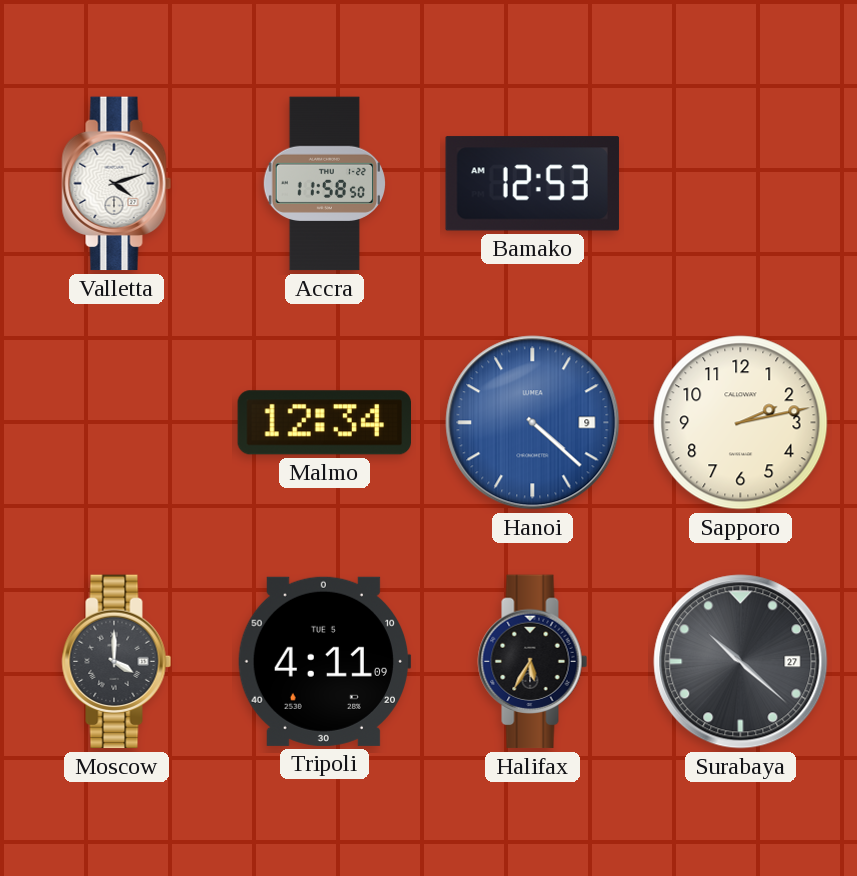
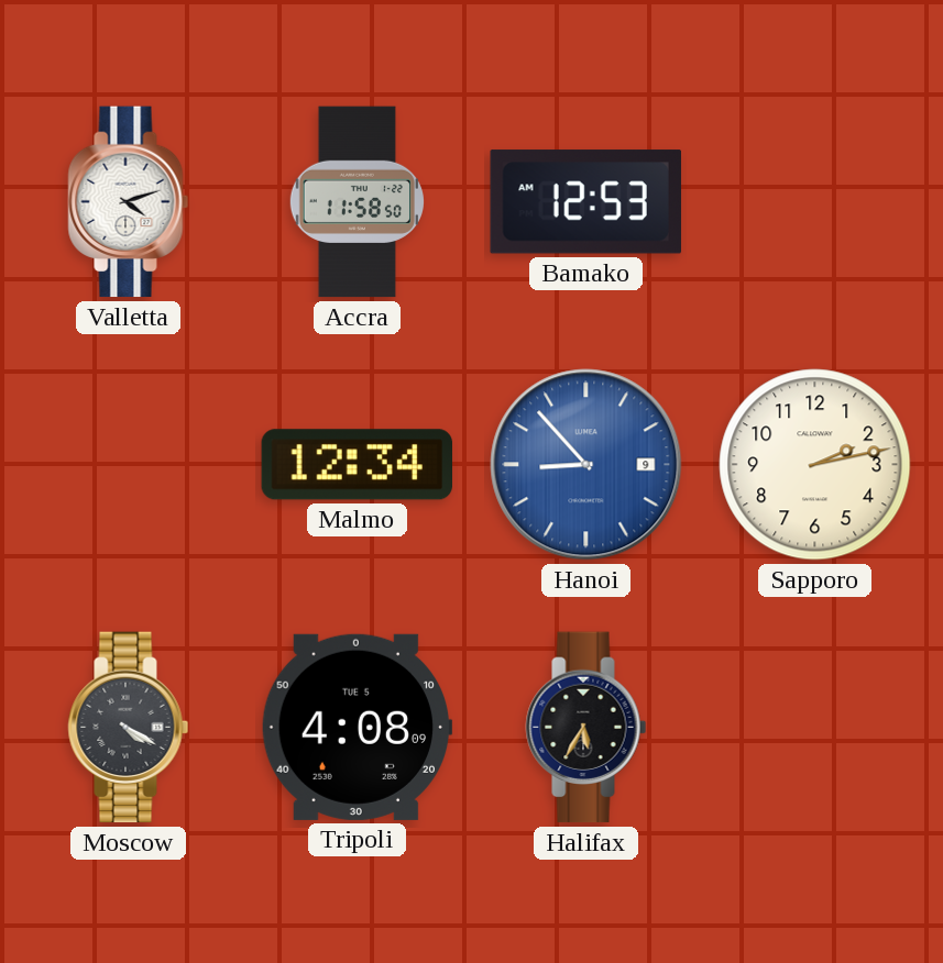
Hanoi: 4:22 -> 8:53
Moscow: 4:00 -> 4:20
Tripoli: 4:11 -> 4:08
Surabaya: 10:22 -> none
